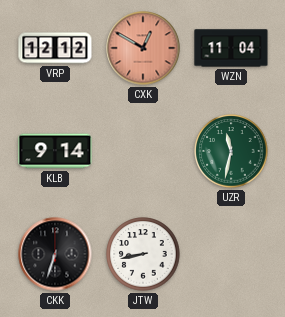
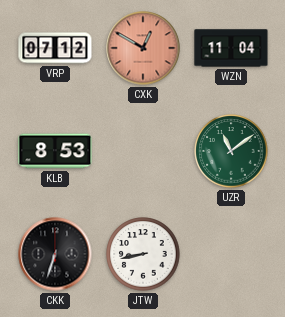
VRP: 12:12 -> 07:12
KLB: 9:14 -> 8:53
UZR: 11:32 -> 11:09
